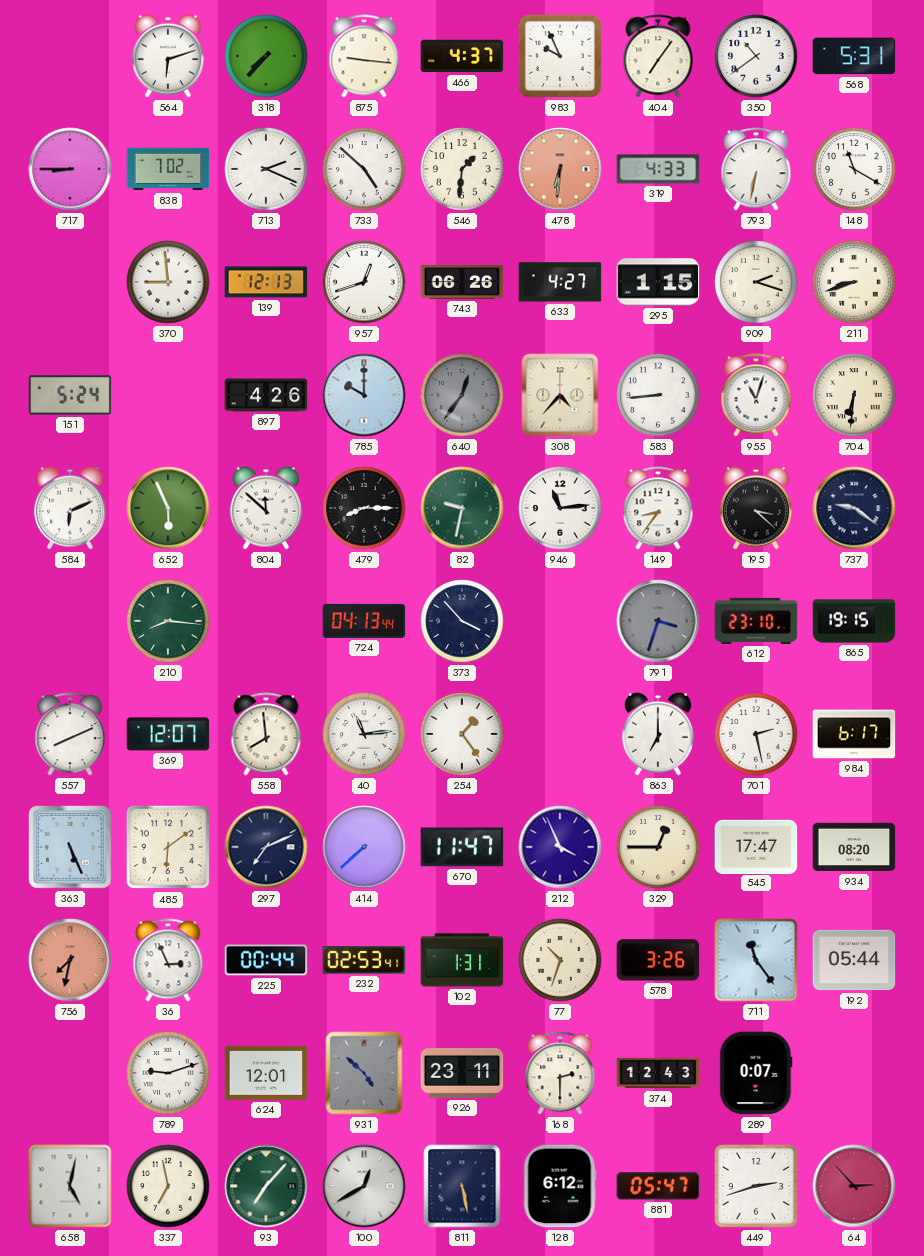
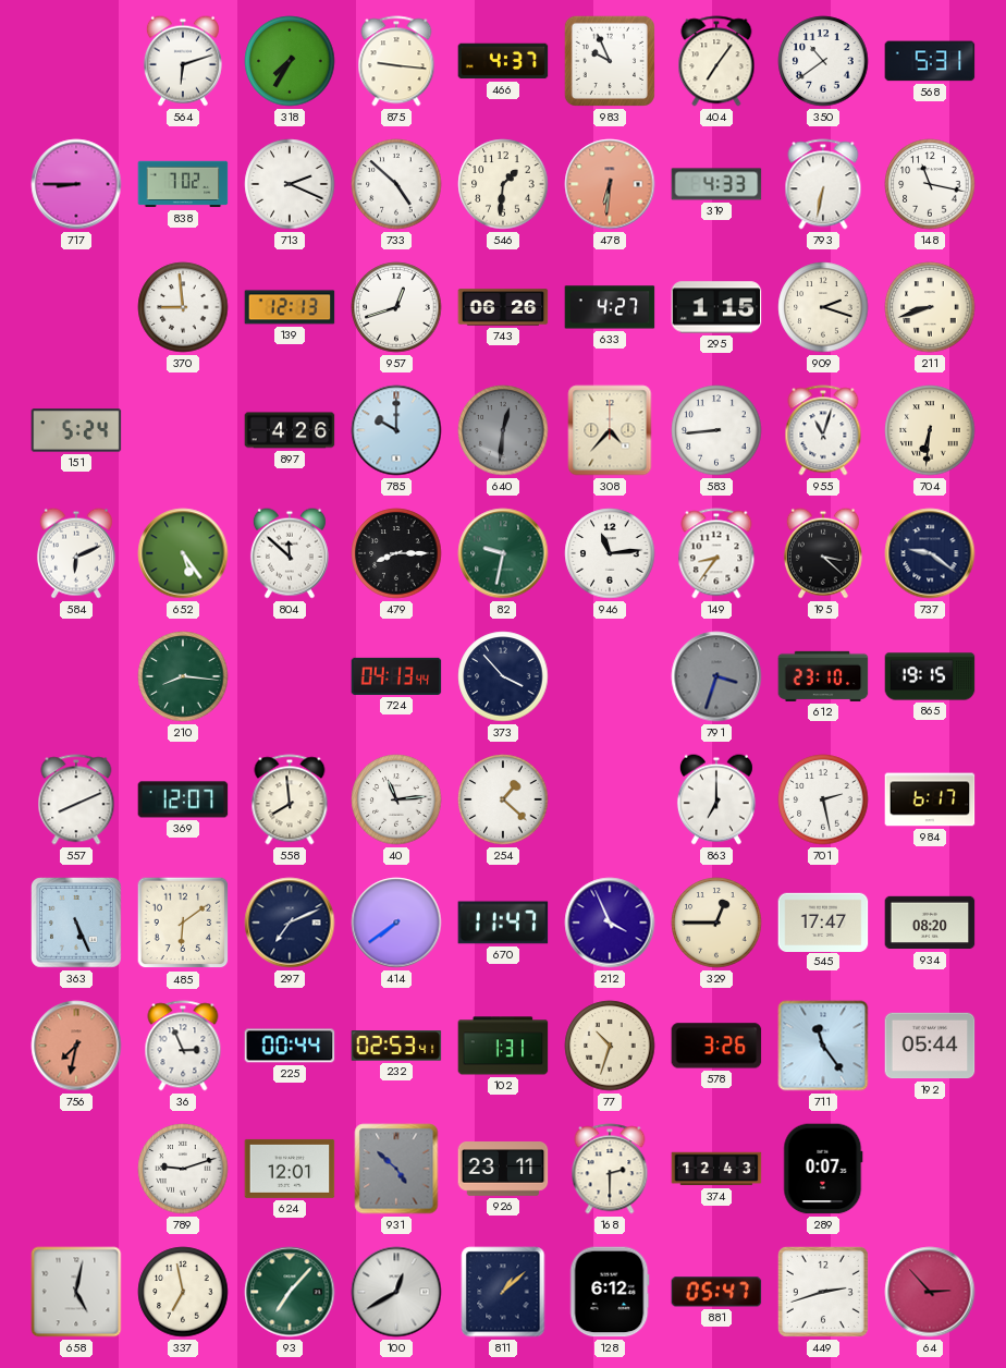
318: 7:37 -> 7:35
148: 11:20 -> 11:17
640: 12:36 -> 12:31
652: 5:56 -> 5:24
254: 1:24 -> 1:22
414: 7:38 -> 7:39
811: 5:28 -> 1:08
